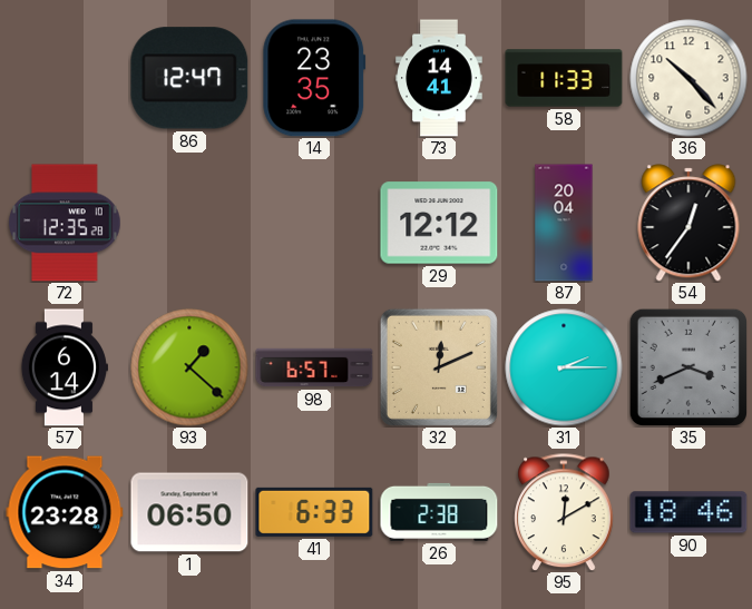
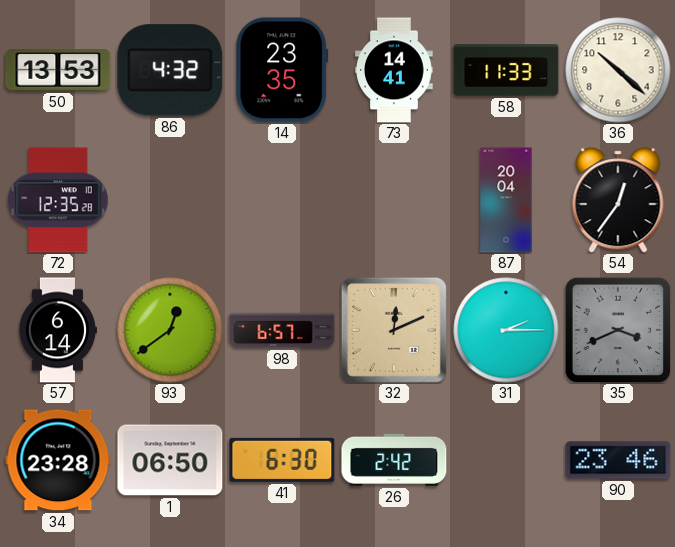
50: none -> 13:53
86: 12:47 -> 4:32
36: 10:23 -> 10:22
29: 12:12 -> none
93: 1:22 -> 12:39
41: 6:33 -> 6:30
26: 2:38 -> 2:42
95: 12:10 -> none
90: 18:46 -> 23:46
